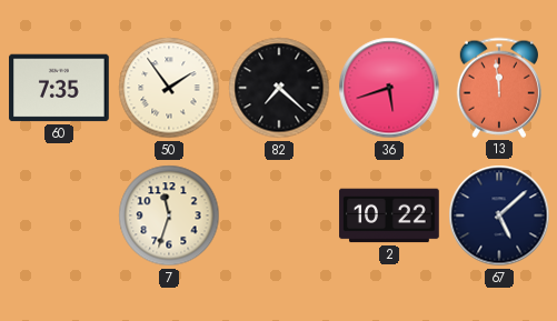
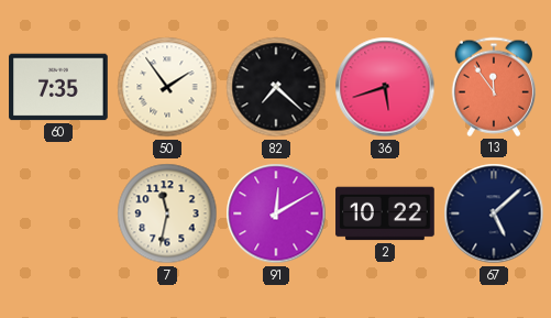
13: 11:59 -> 11:54
7: 11:33 -> 11:32
91: none -> 12:10
